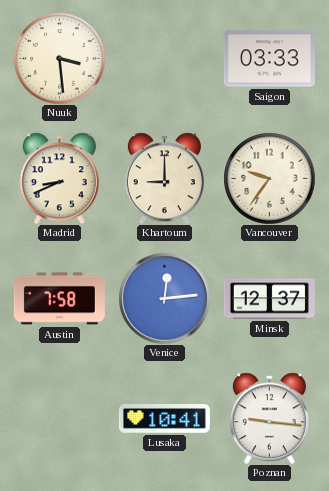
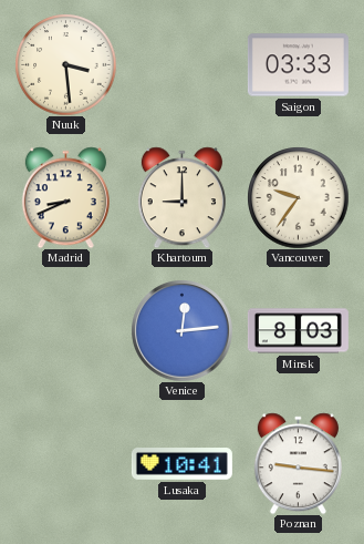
Austin: 7:58 -> none
Minsk: 12:37 -> 8:03
